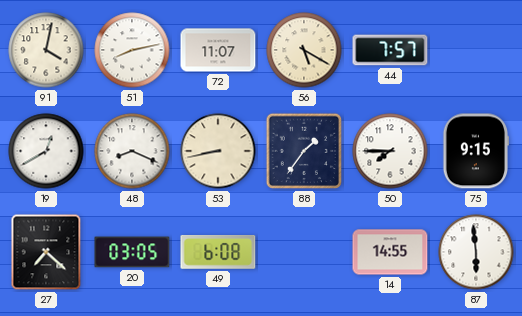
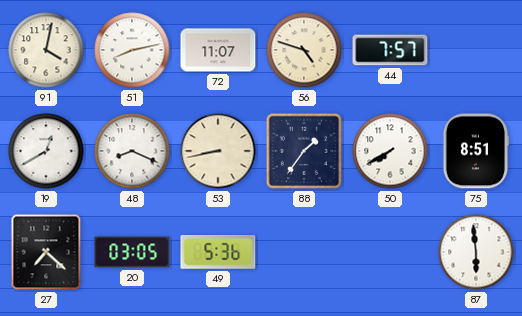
56: 5:20 -> 4:48
50: 7:45 -> 7:40
75: 9:15 -> 8:51
49: 6:08 -> 5:36
14: 14:55 -> none
